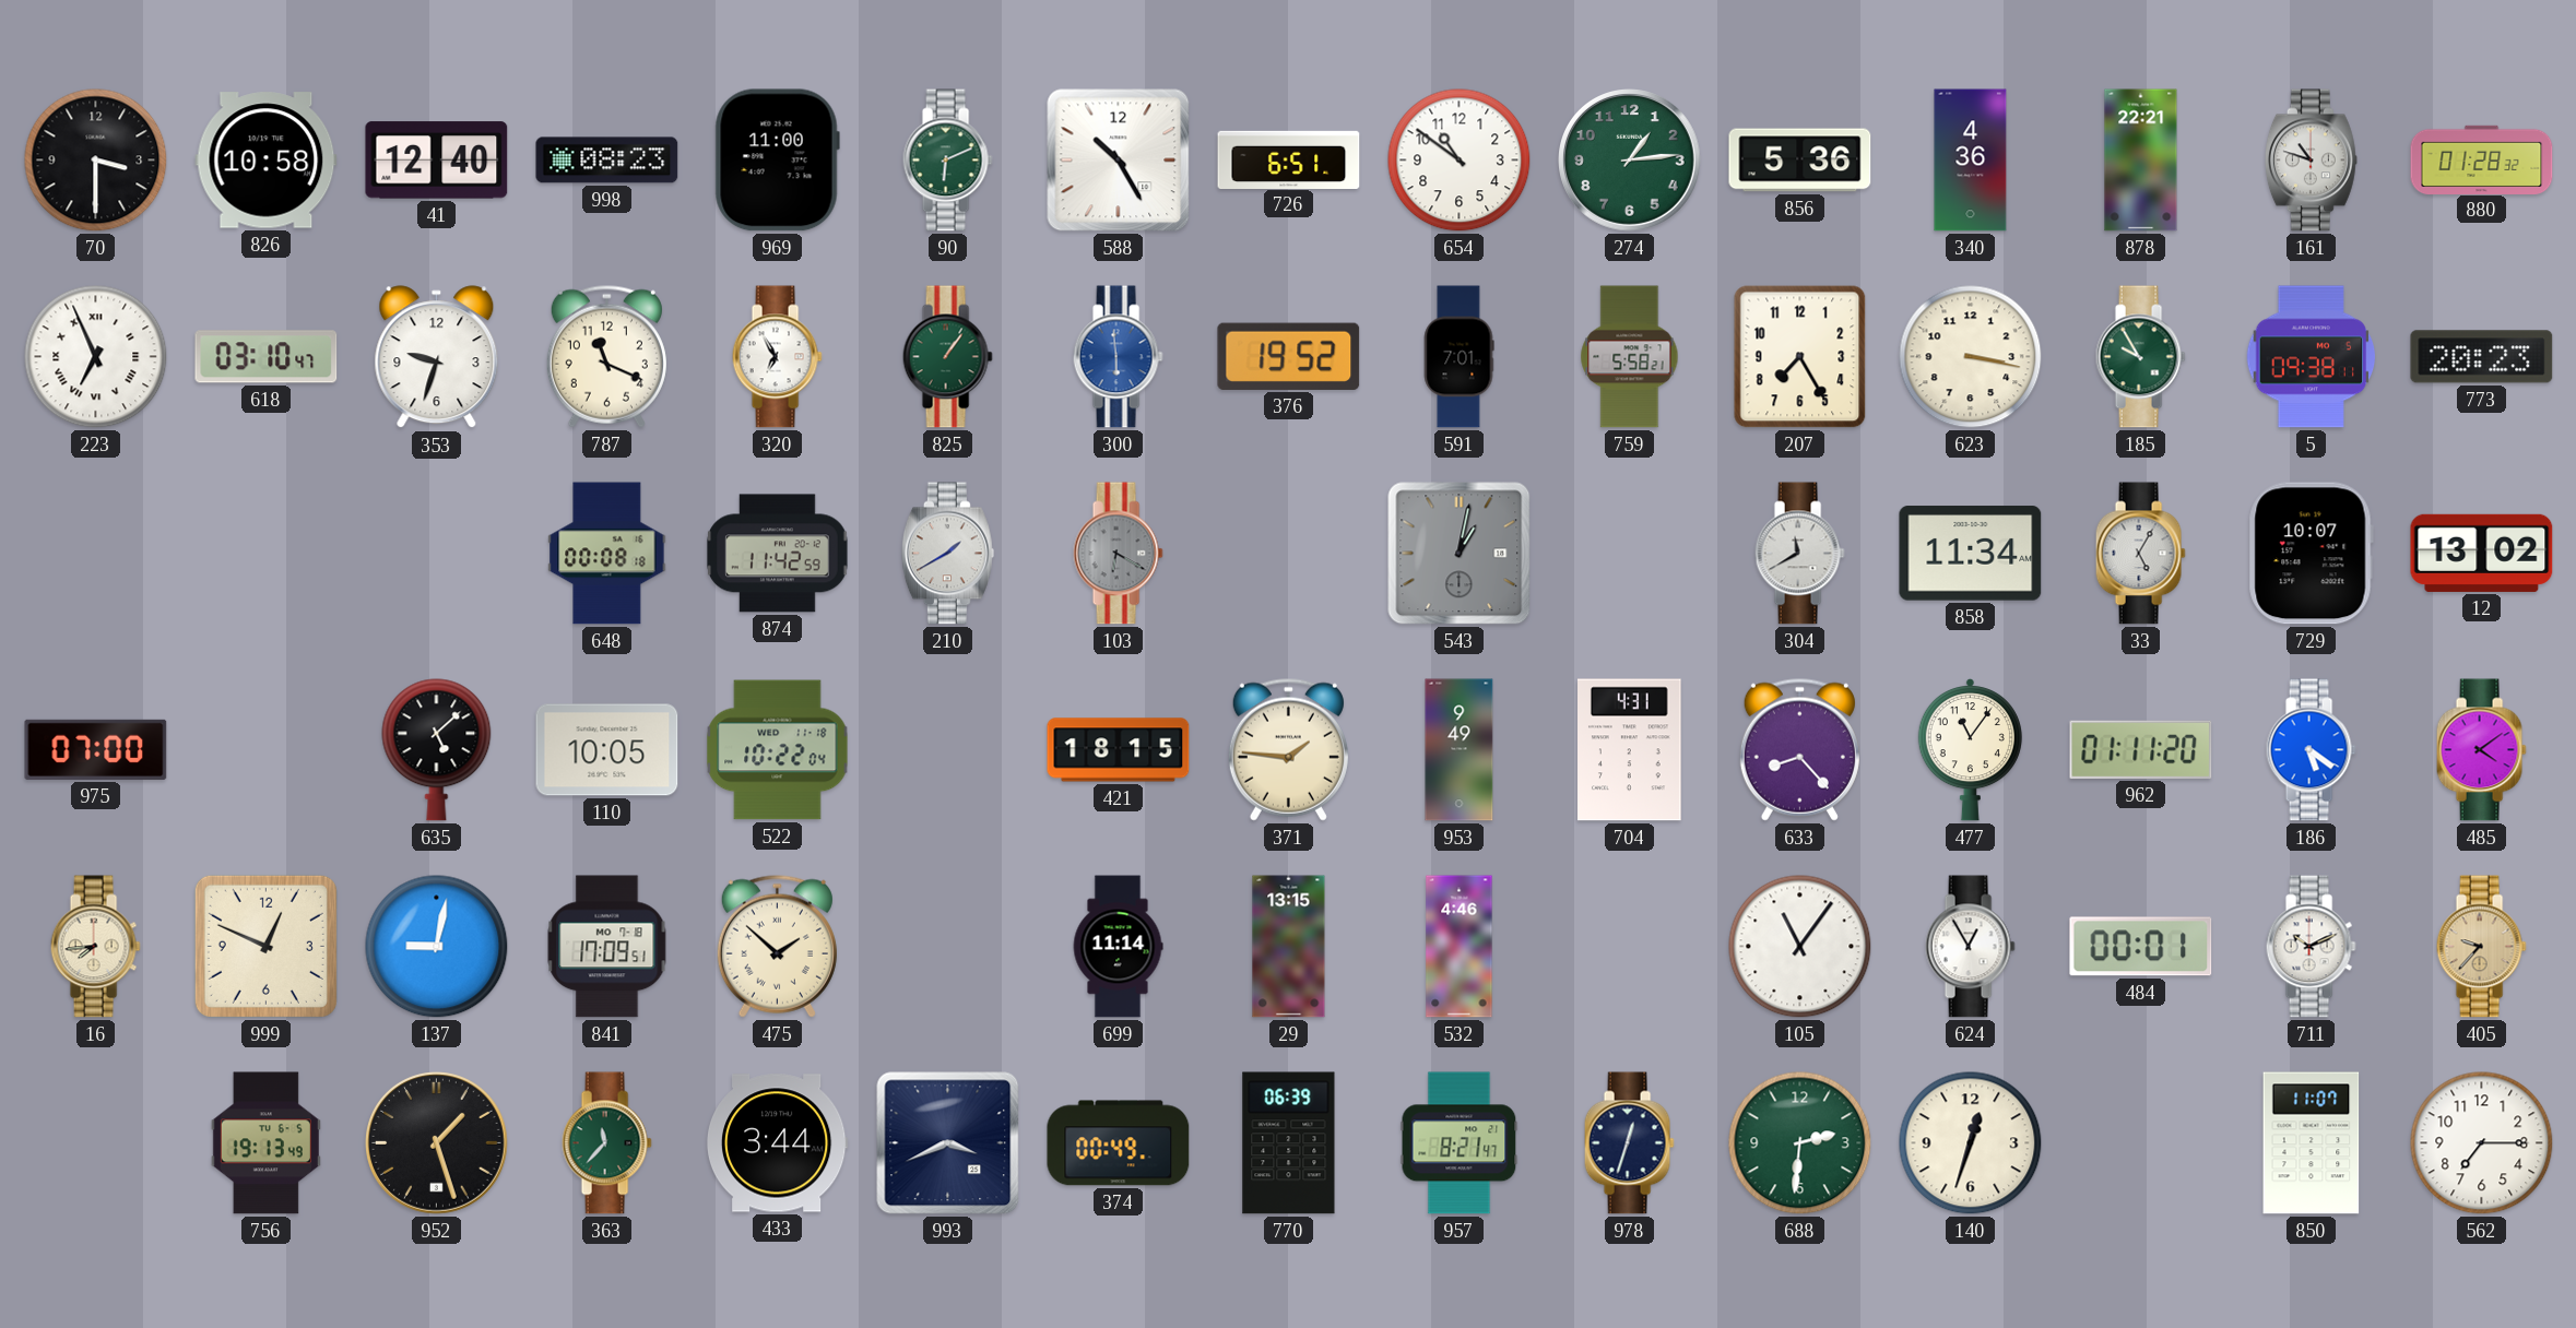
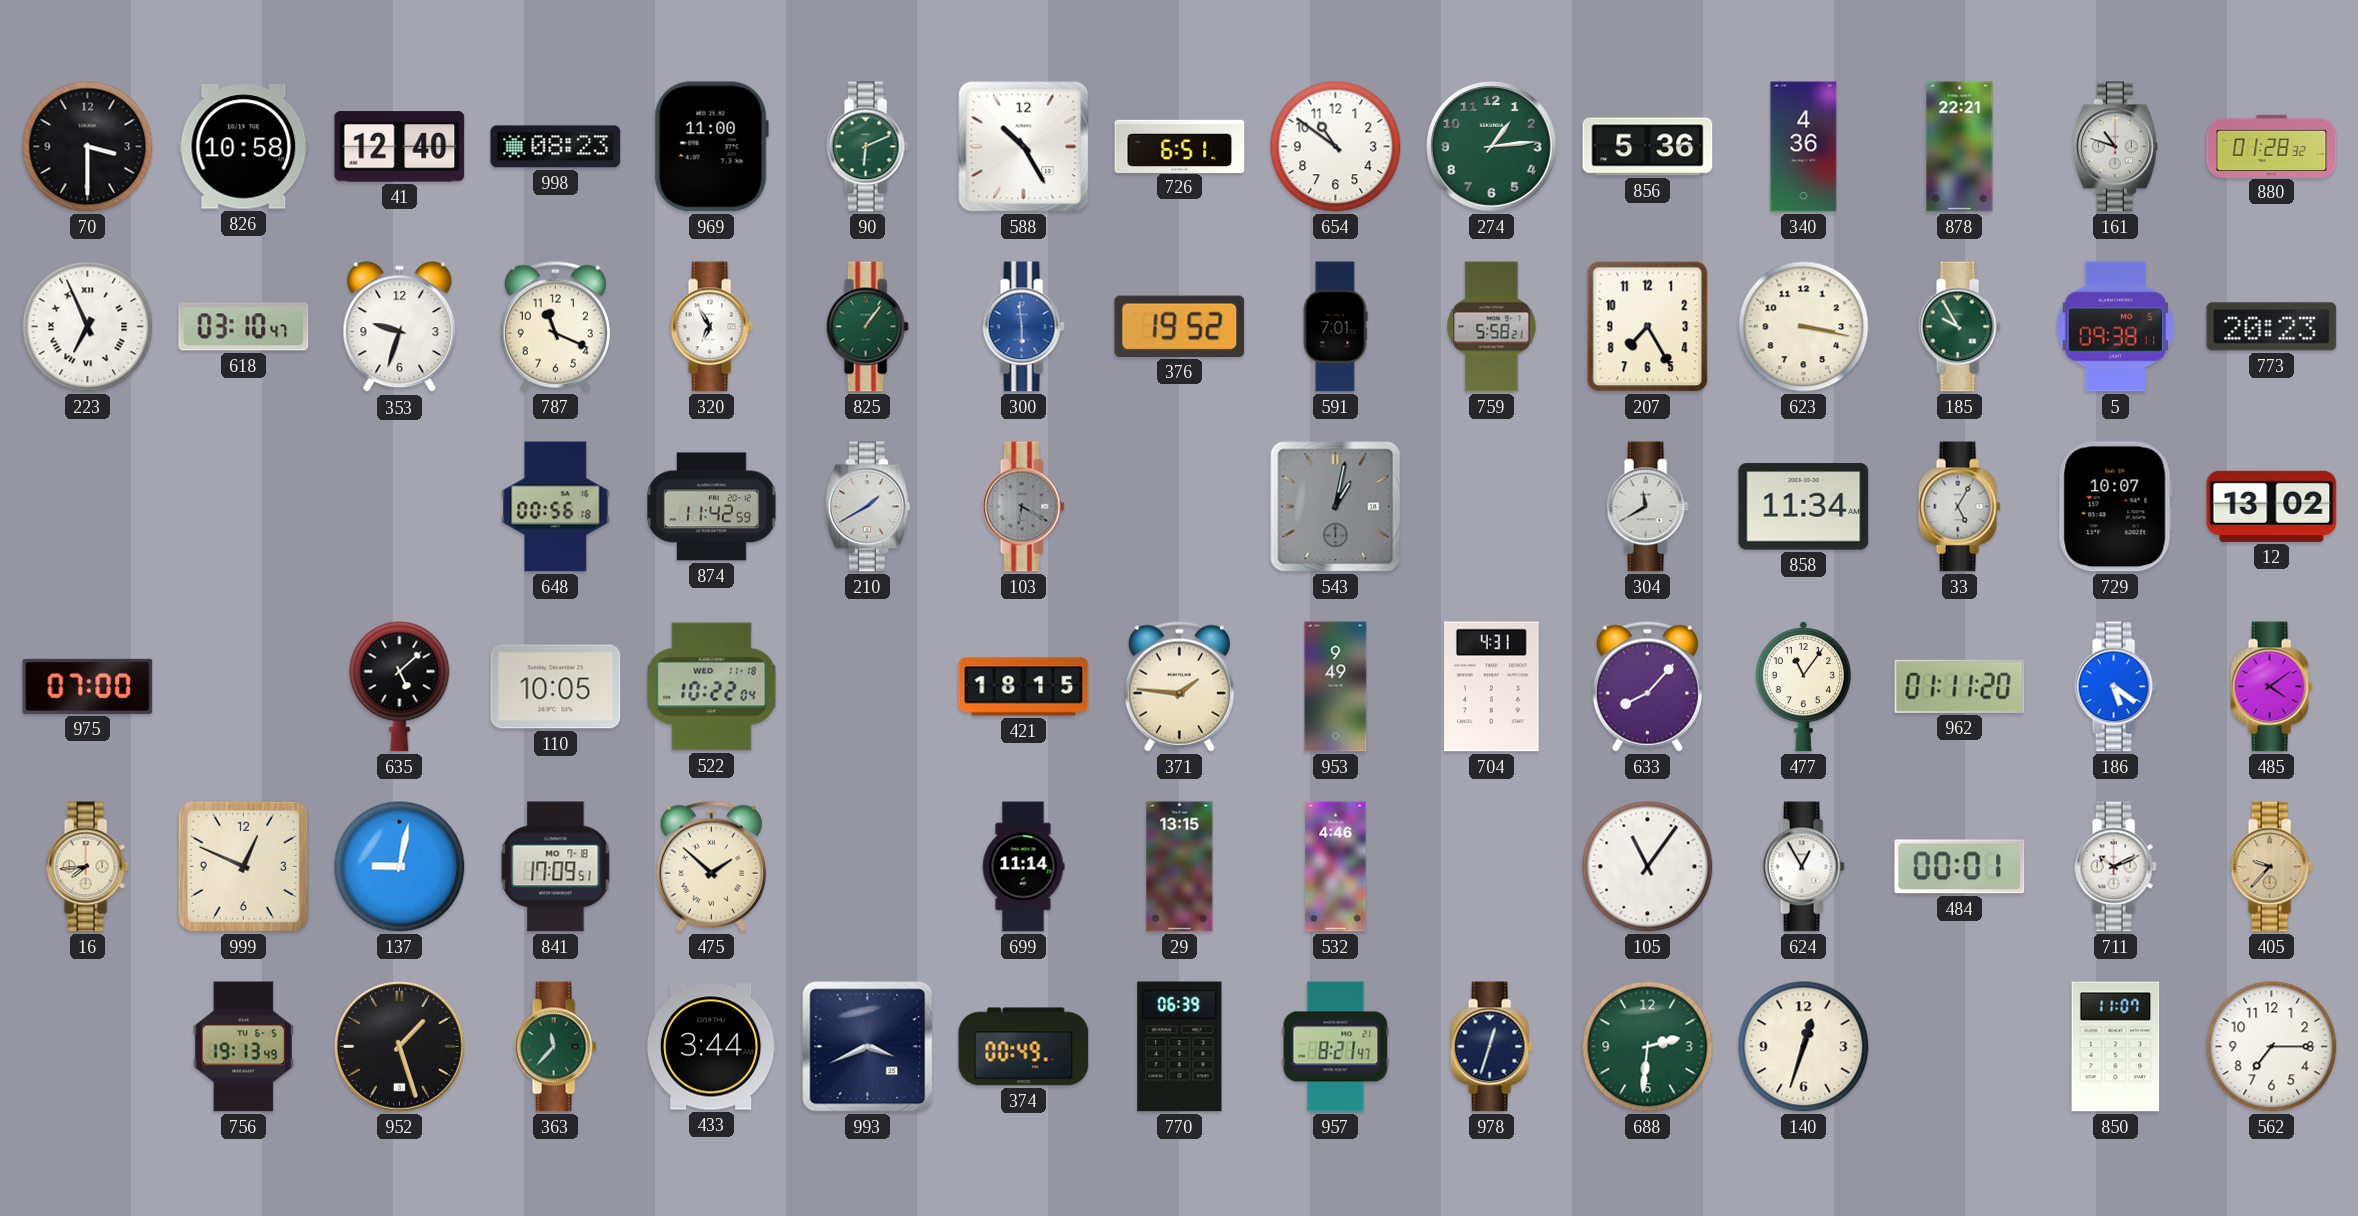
648: 00:08 -> 00:56
633: 8:23 -> 8:07
